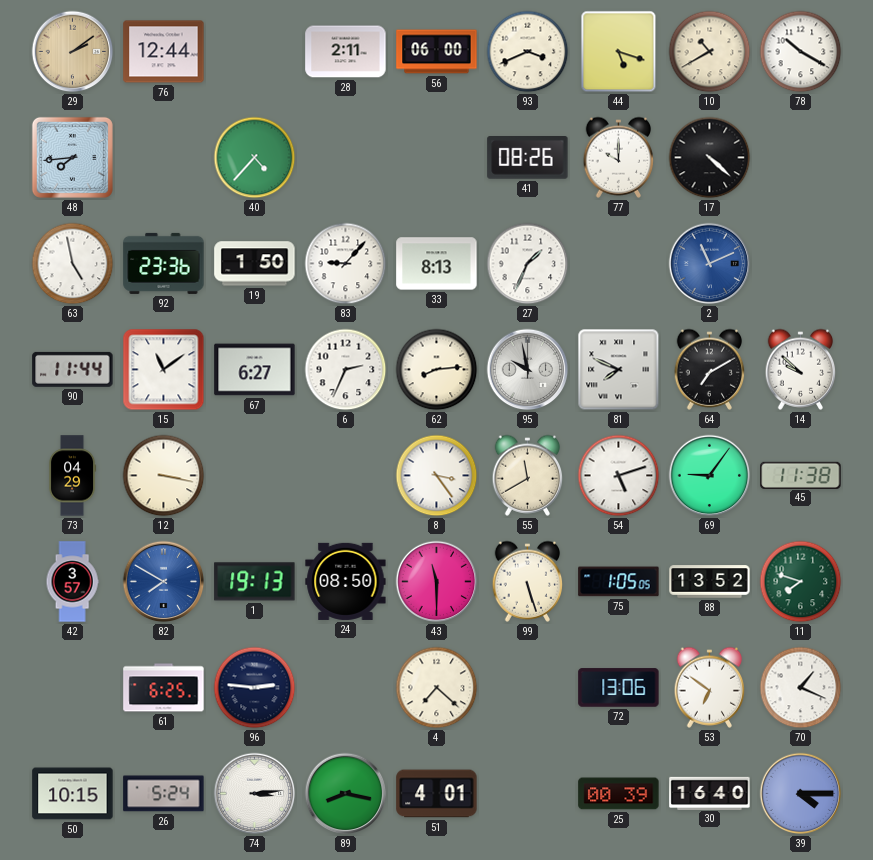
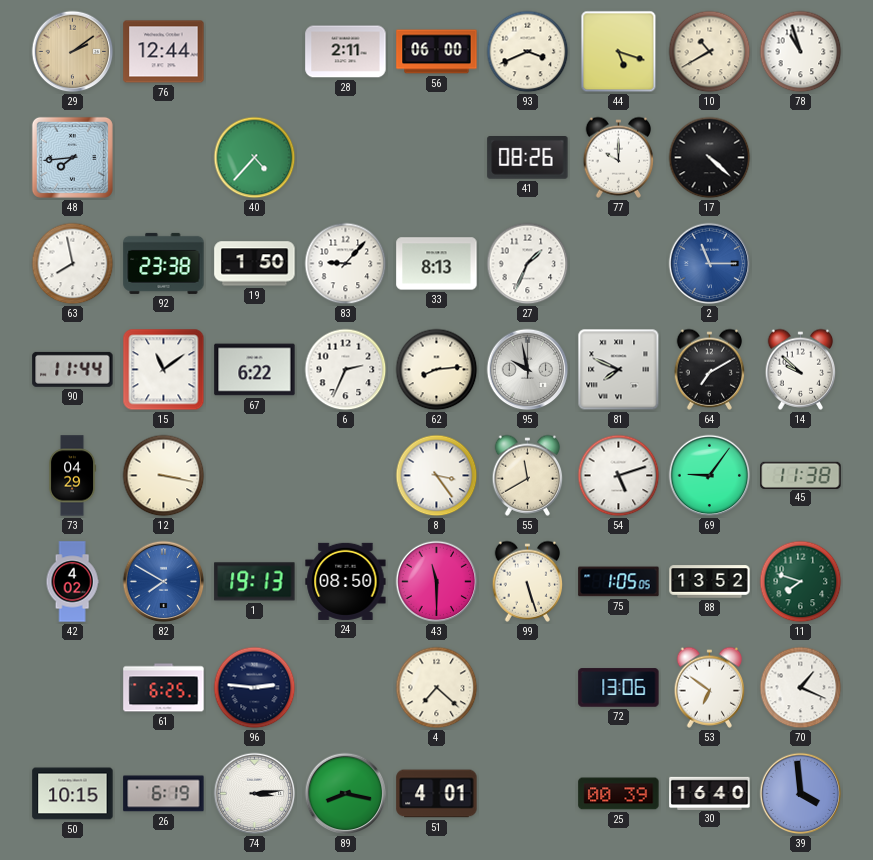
78: 10:20 -> 10:57
63: 4:58 -> 7:58
92: 23:36 -> 23:38
2: 11:11 -> 11:15
67: 6:27 -> 6:22
42: 3:57 -> 4:02
26: 5:24 -> 6:19
39: 4:15 -> 3:59
